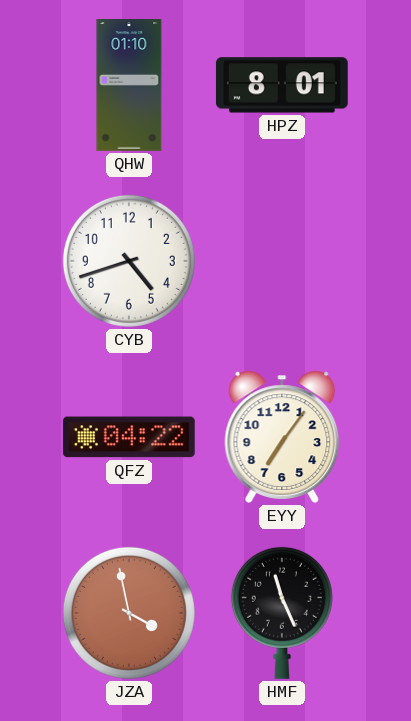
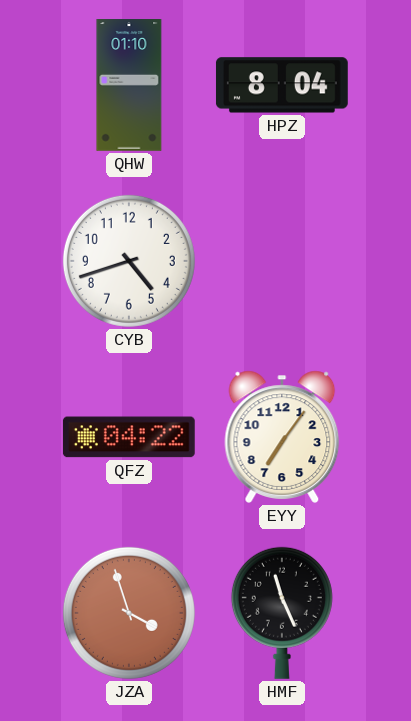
HPZ: 8:01 -> 8:04
JZA: 3:58 -> 3:57
